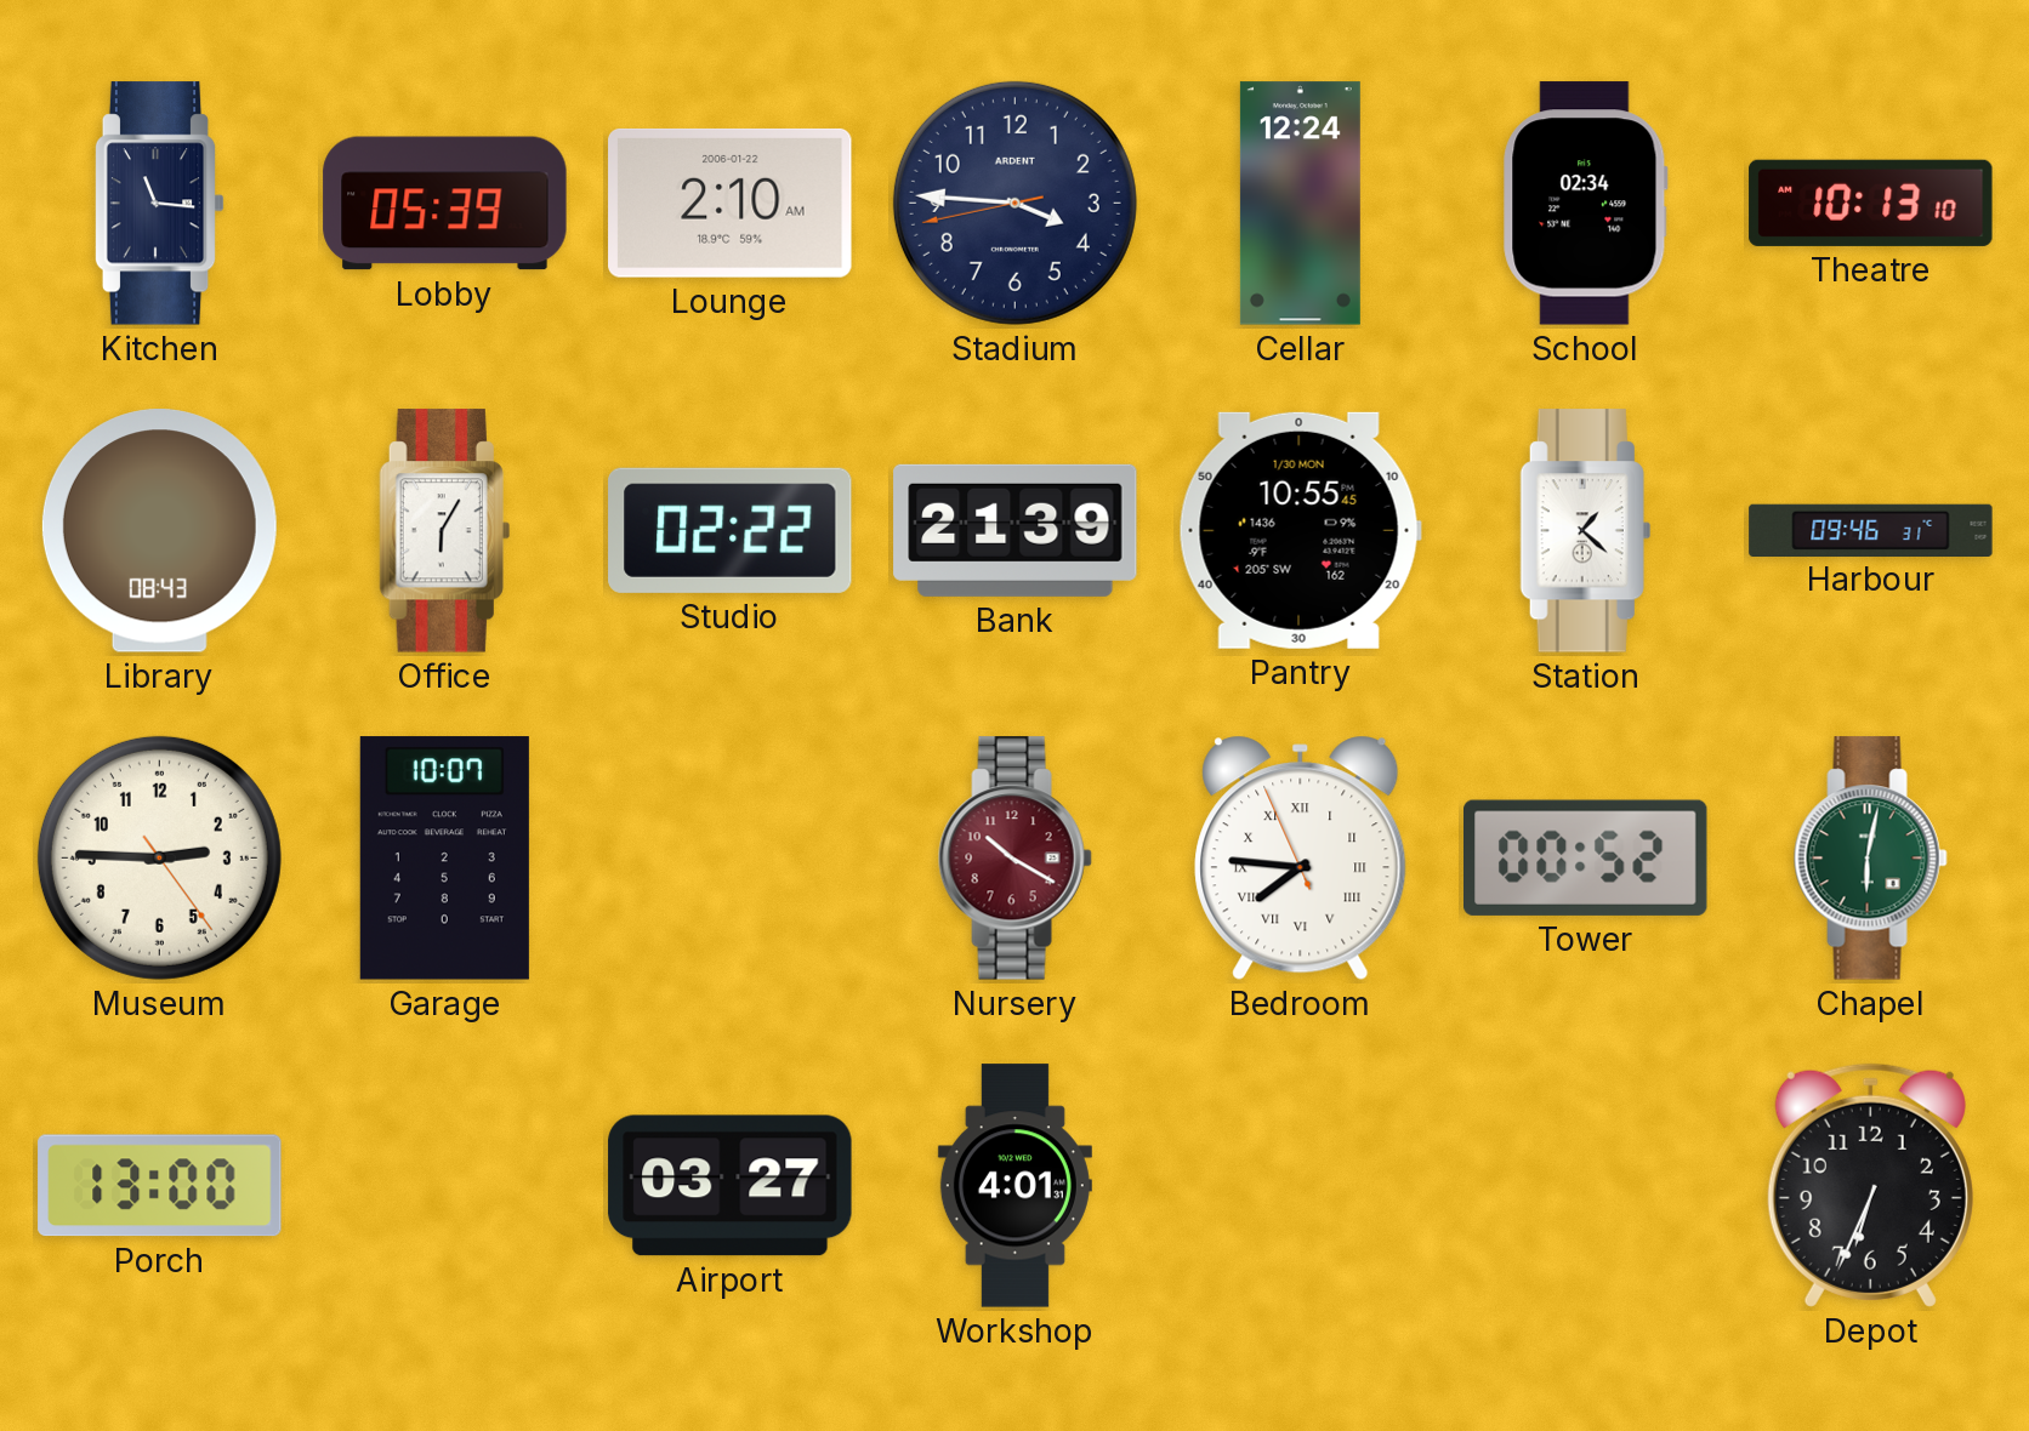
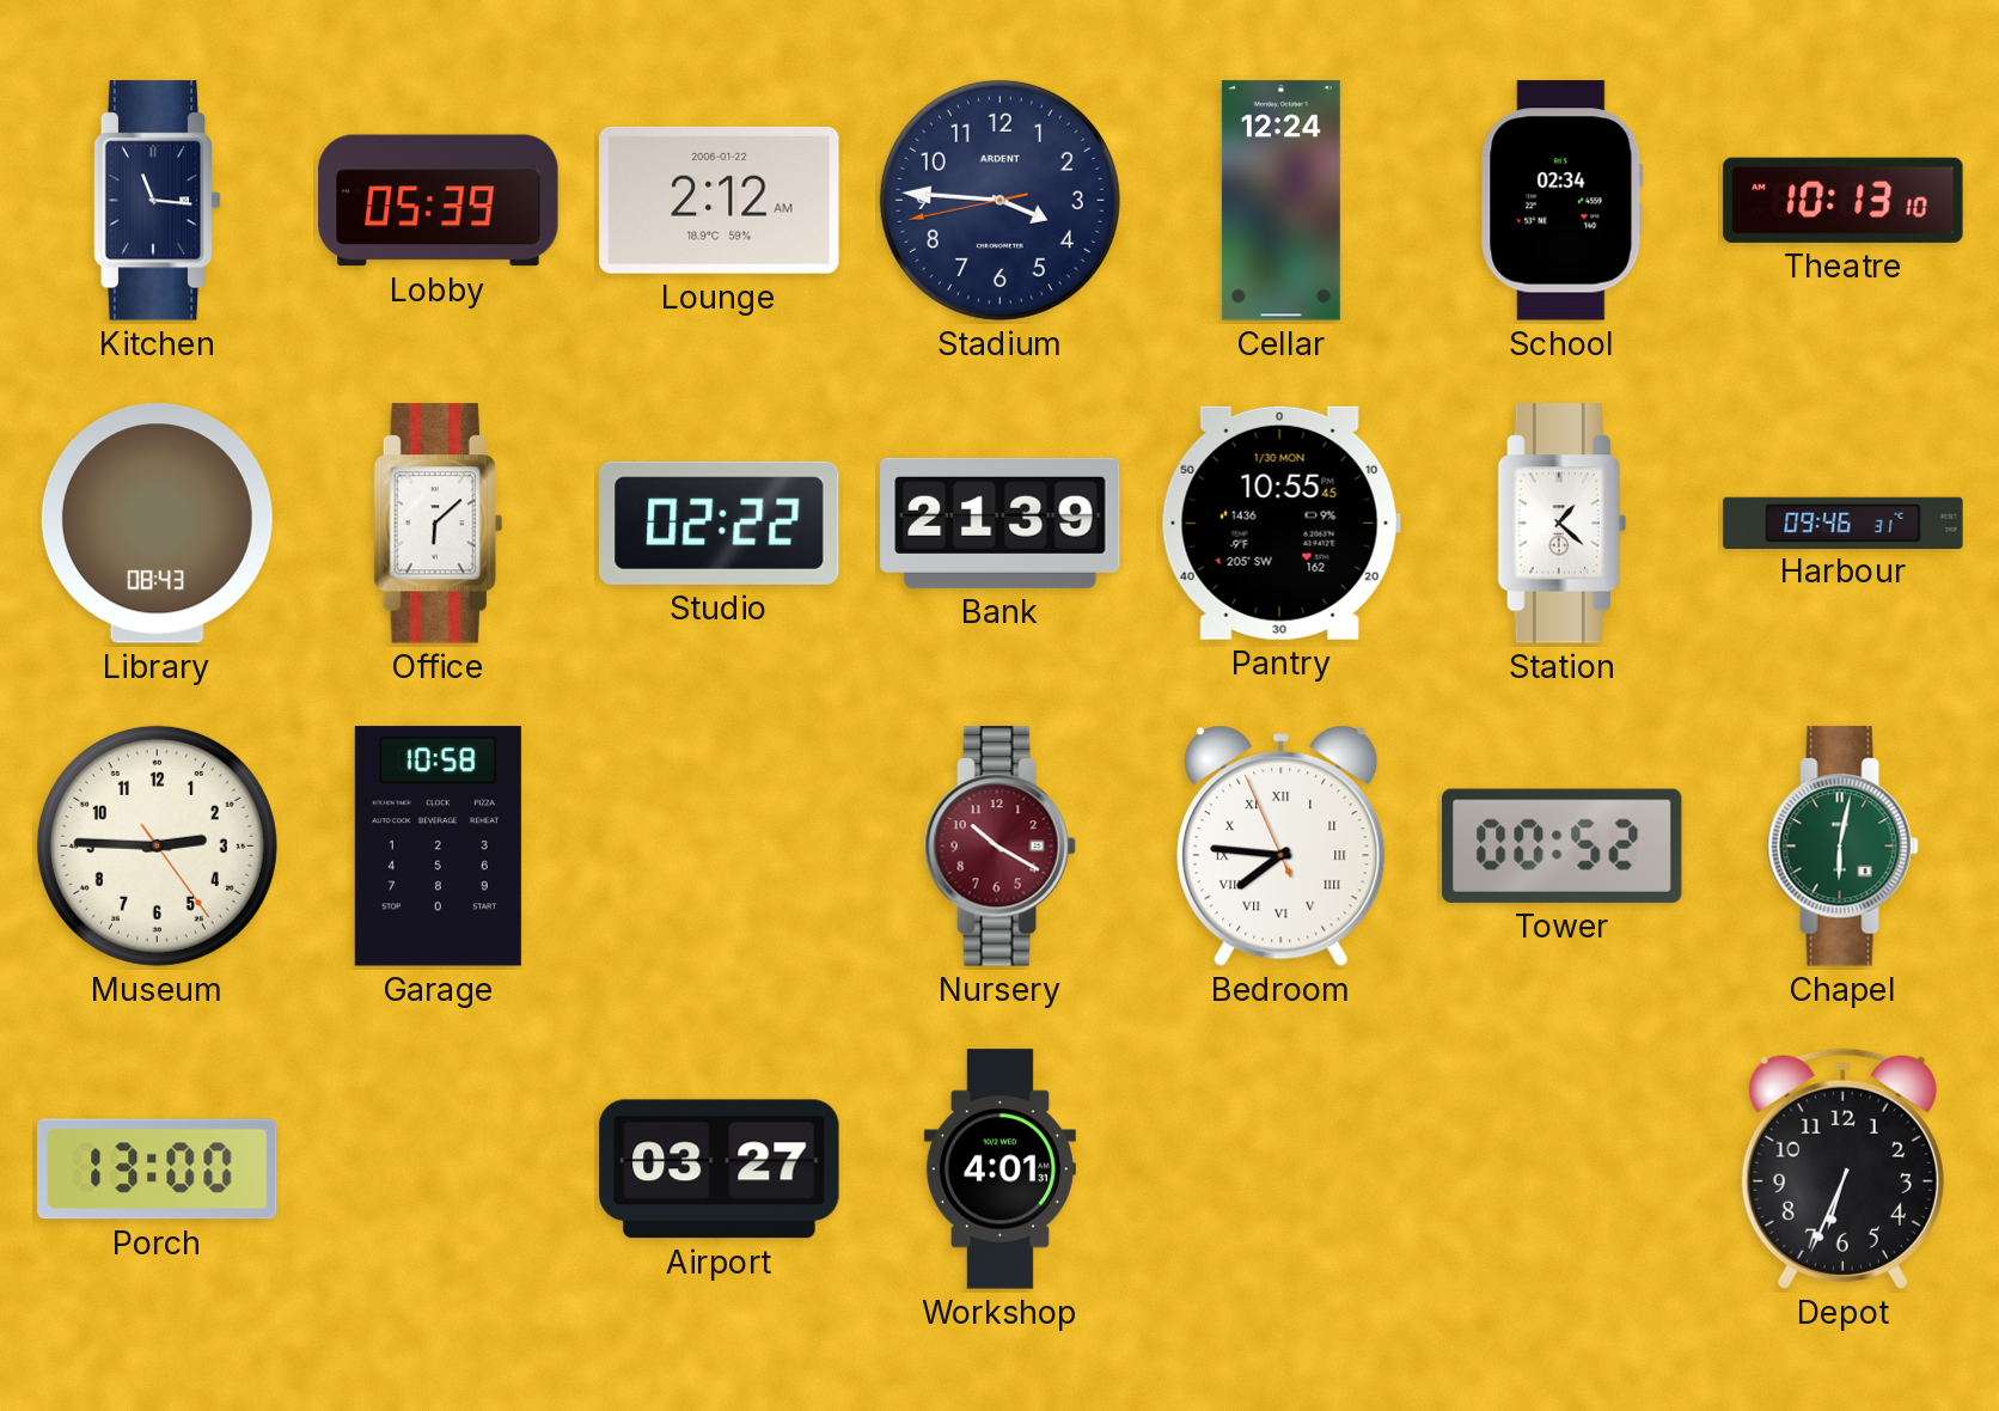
Lounge: 2:10 -> 2:12
Office: 6:05 -> 6:08
Garage: 10:07 -> 10:58
